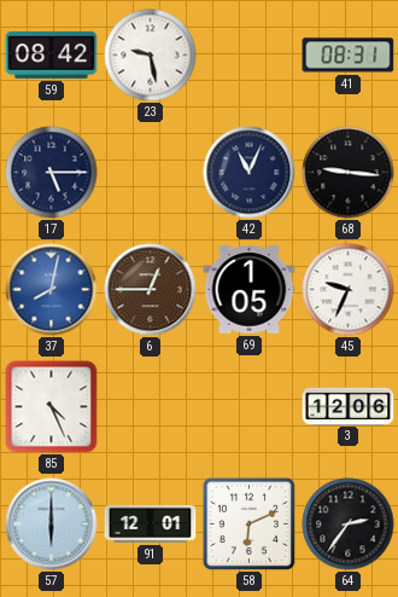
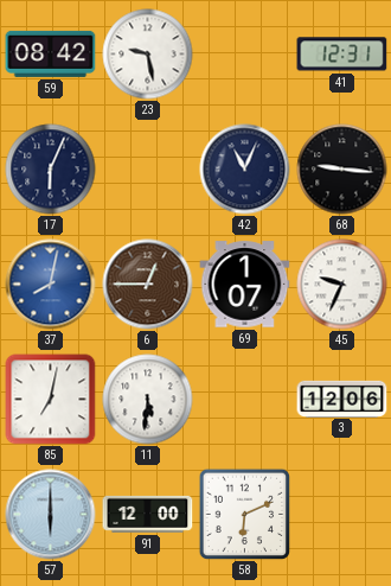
41: 08:31 -> 12:31
17: 5:15 -> 6:04
69: 1:05 -> 1:07
85: 4:26 -> 7:02
11: none -> 5:31
91: 12:01 -> 12:00
64: 2:36 -> none
